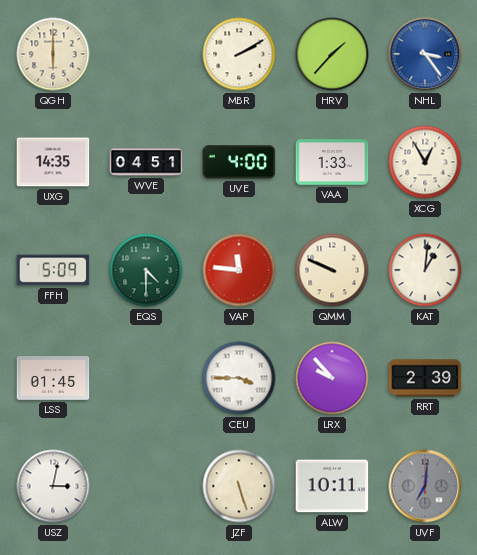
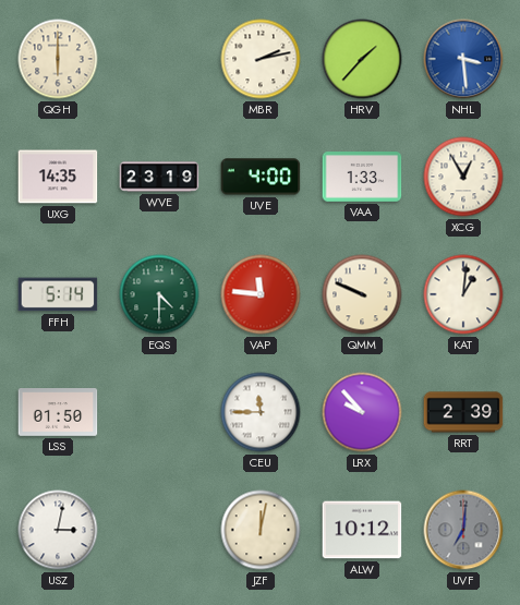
MBR: 2:10 -> 2:13
NHL: 3:24 -> 3:29
WVE: 04:51 -> 23:19
FFH: 5:09 -> 5:14
LSS: 01:45 -> 01:50
CEU: 3:45 -> 11:45
JZF: 5:27 -> 12:02
ALW: 10:11 -> 10:12
